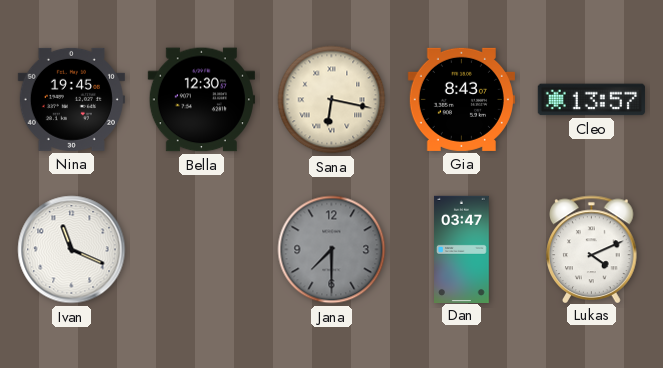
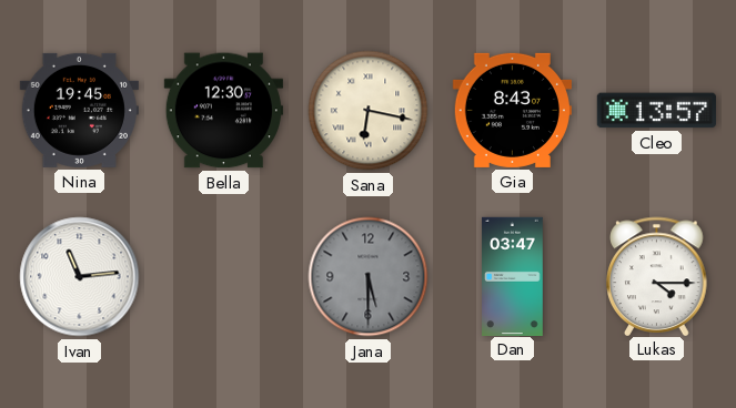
Ivan: 11:19 -> 11:14
Jana: 7:30 -> 5:30
Lukas: 4:11 -> 4:15
